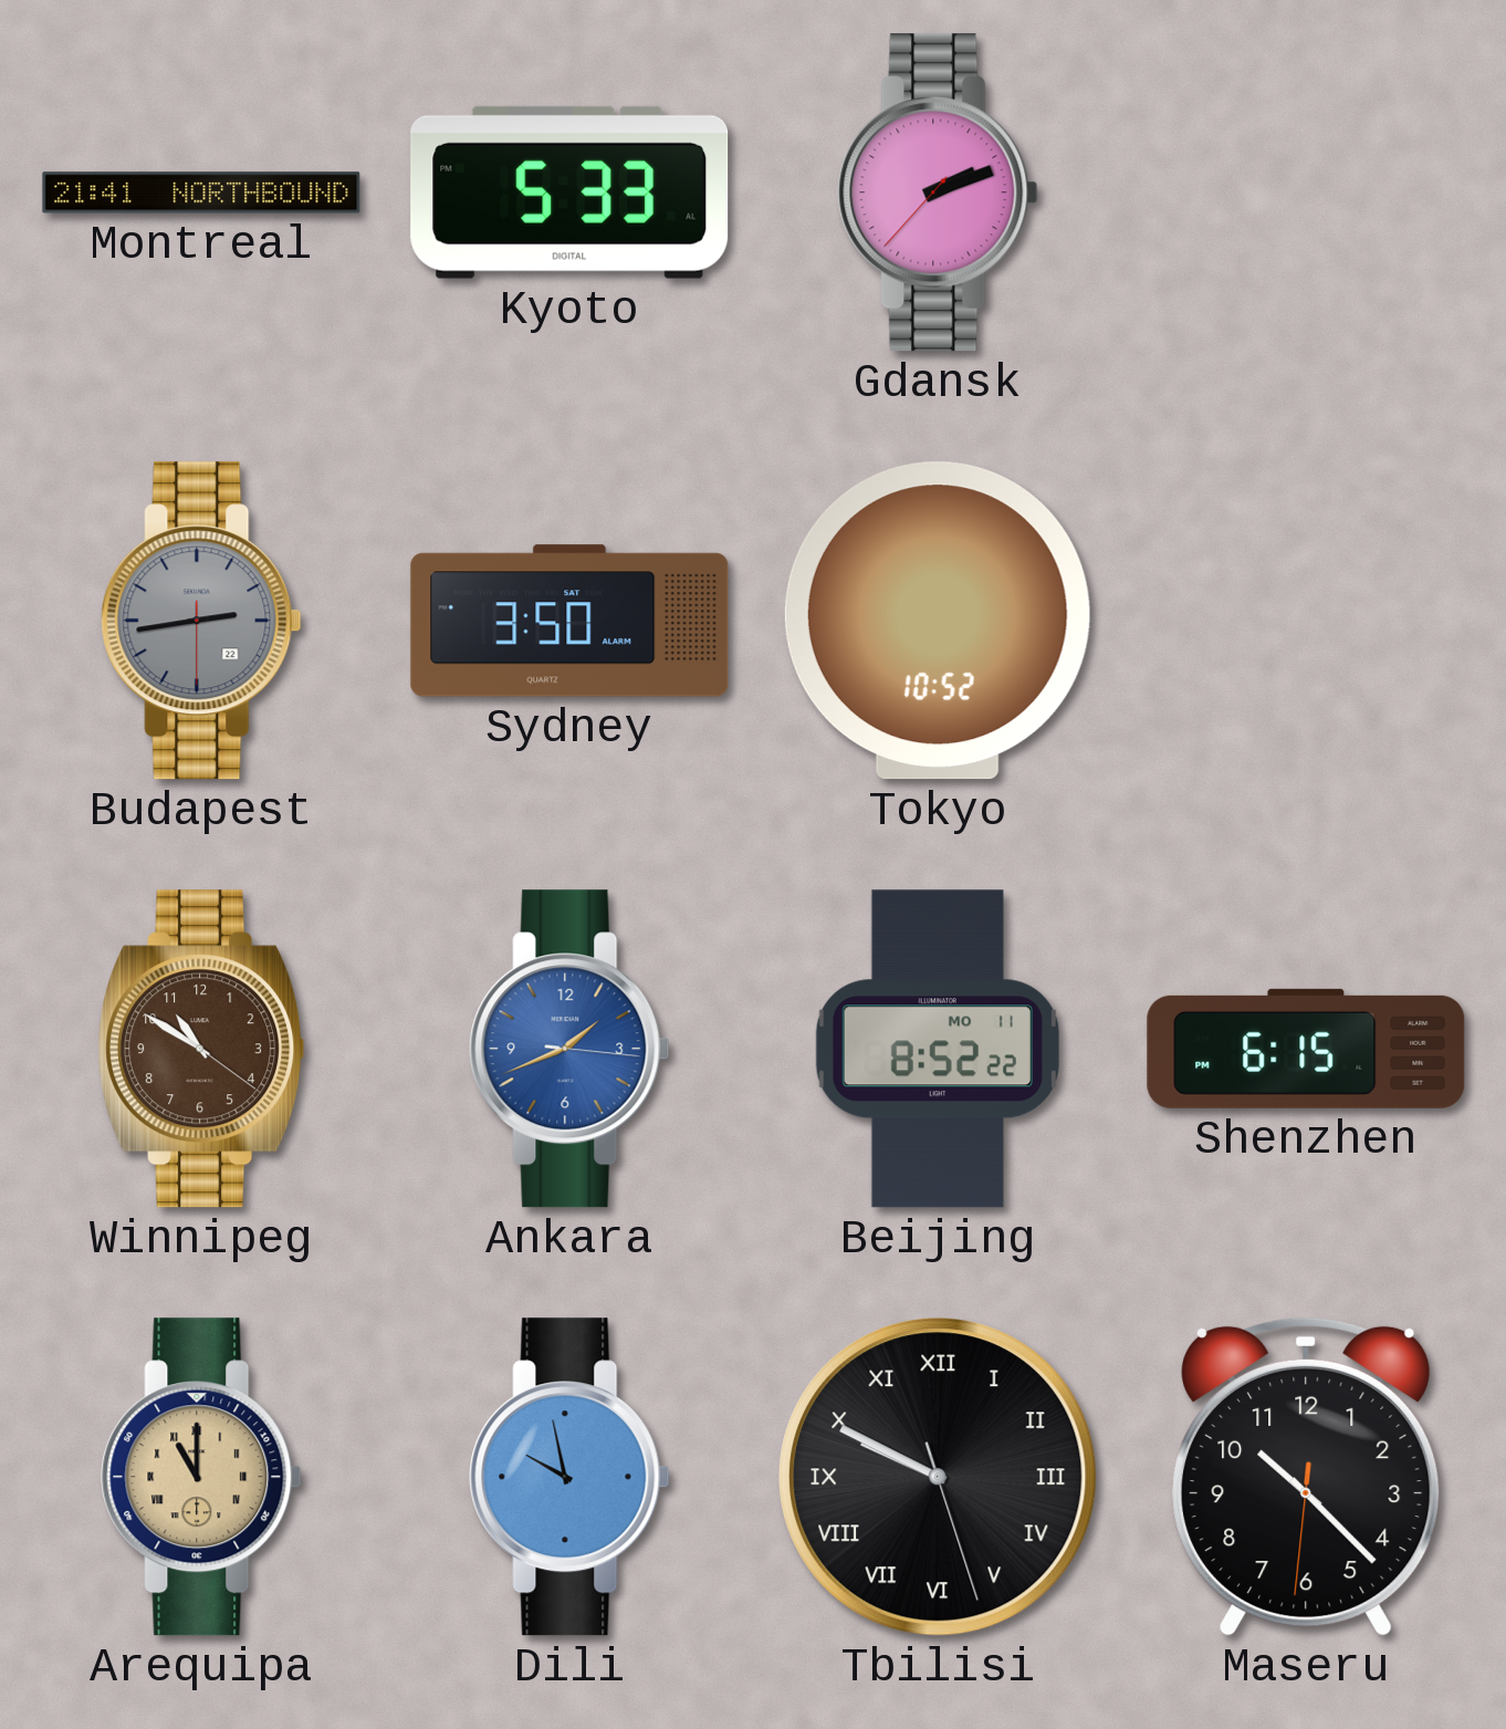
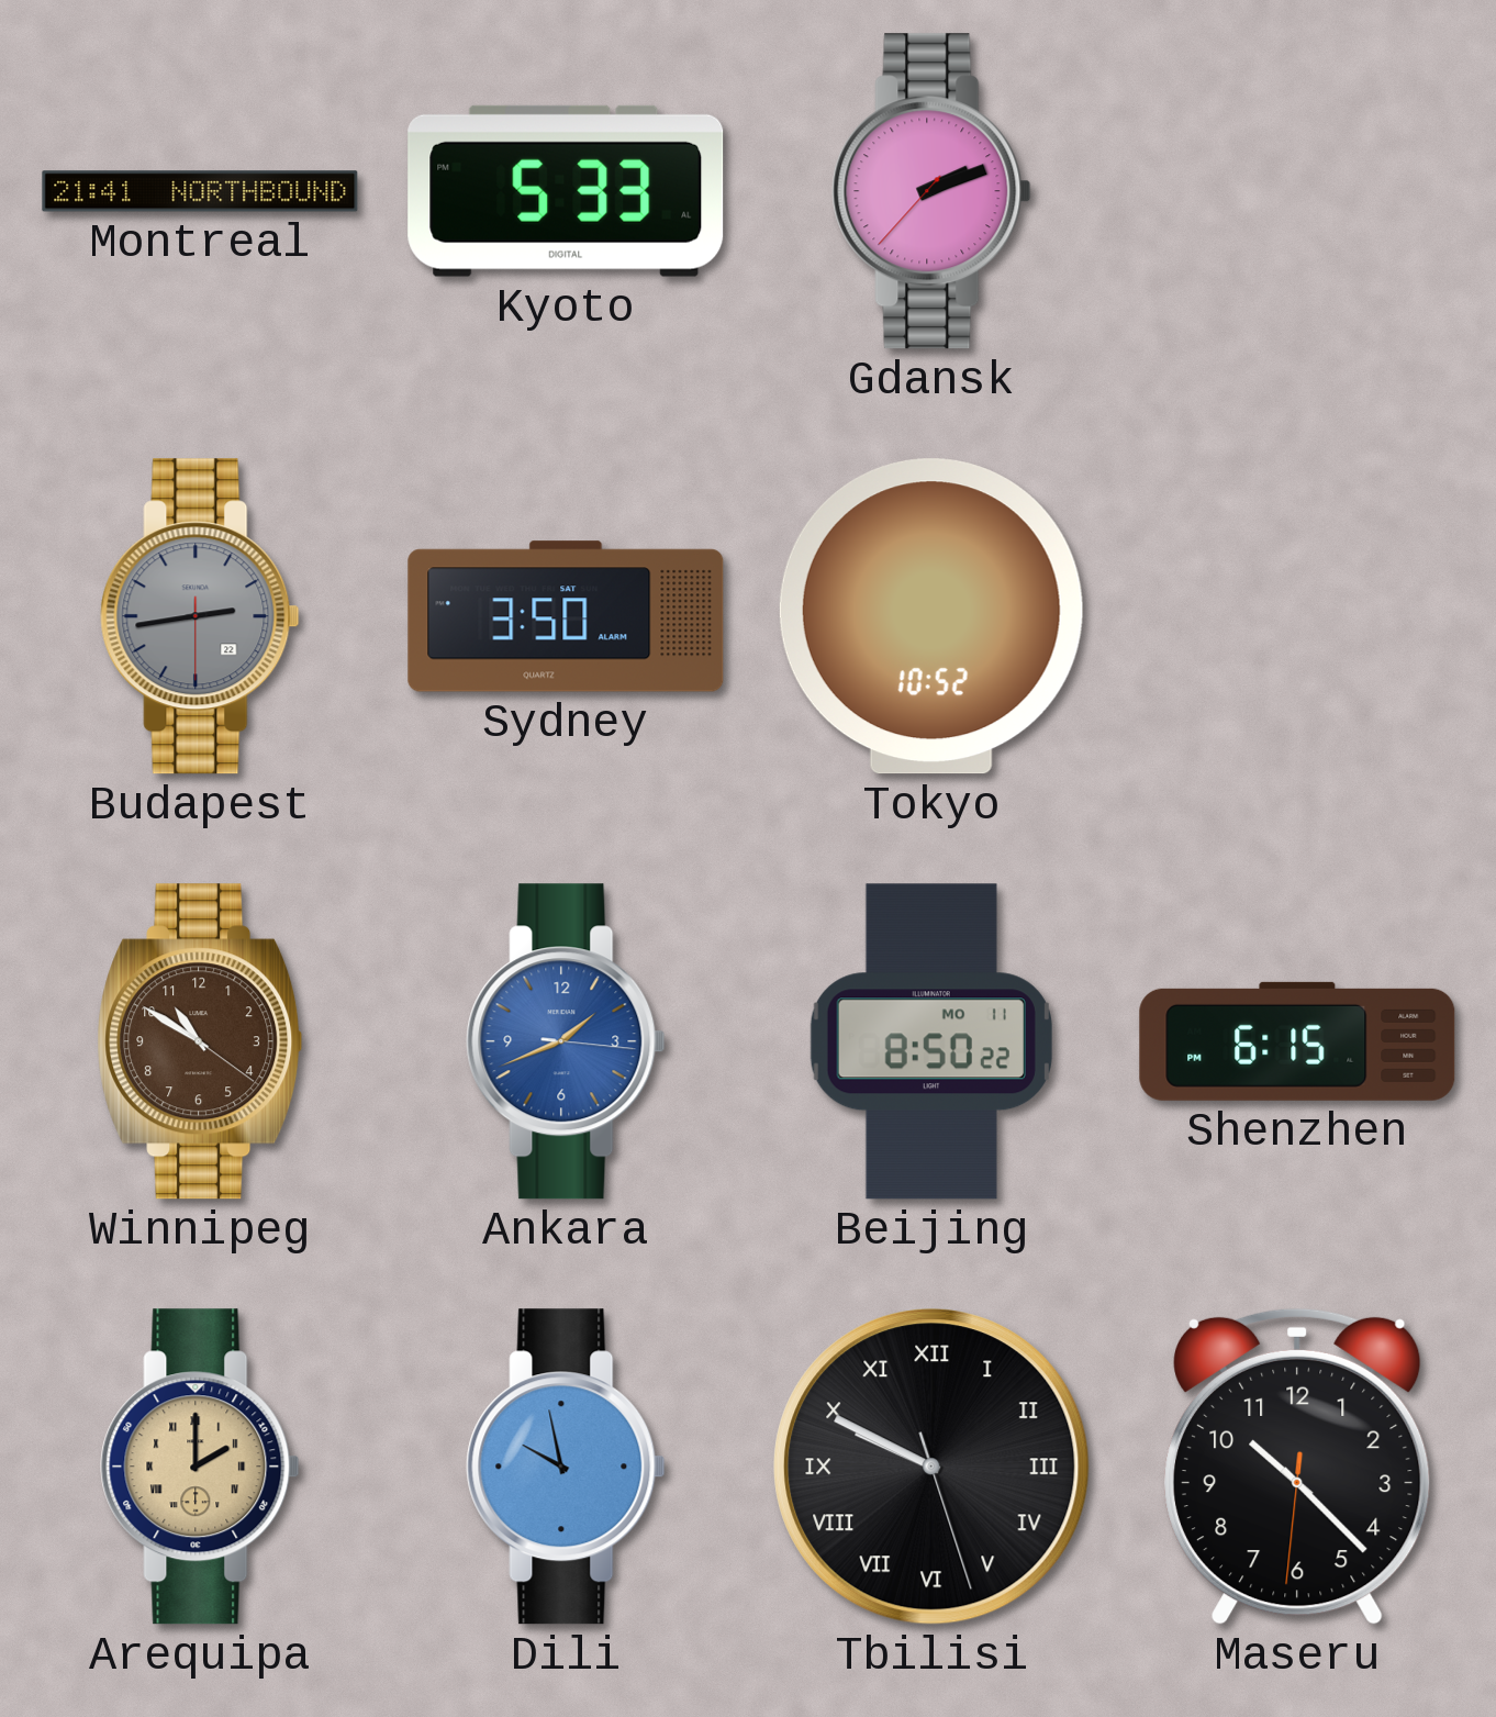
Beijing: 8:52 -> 8:50
Arequipa: 11:00 -> 2:00
